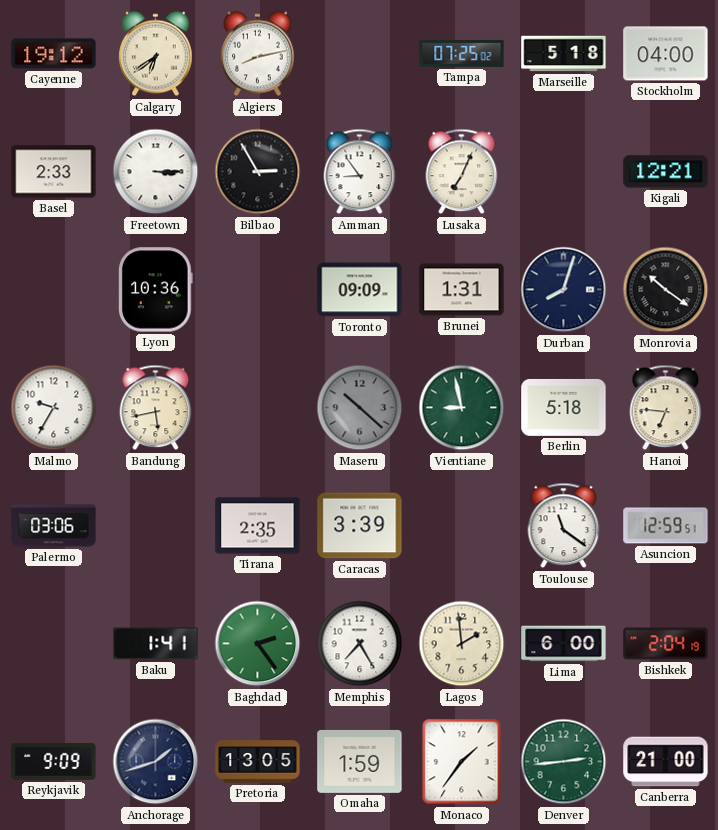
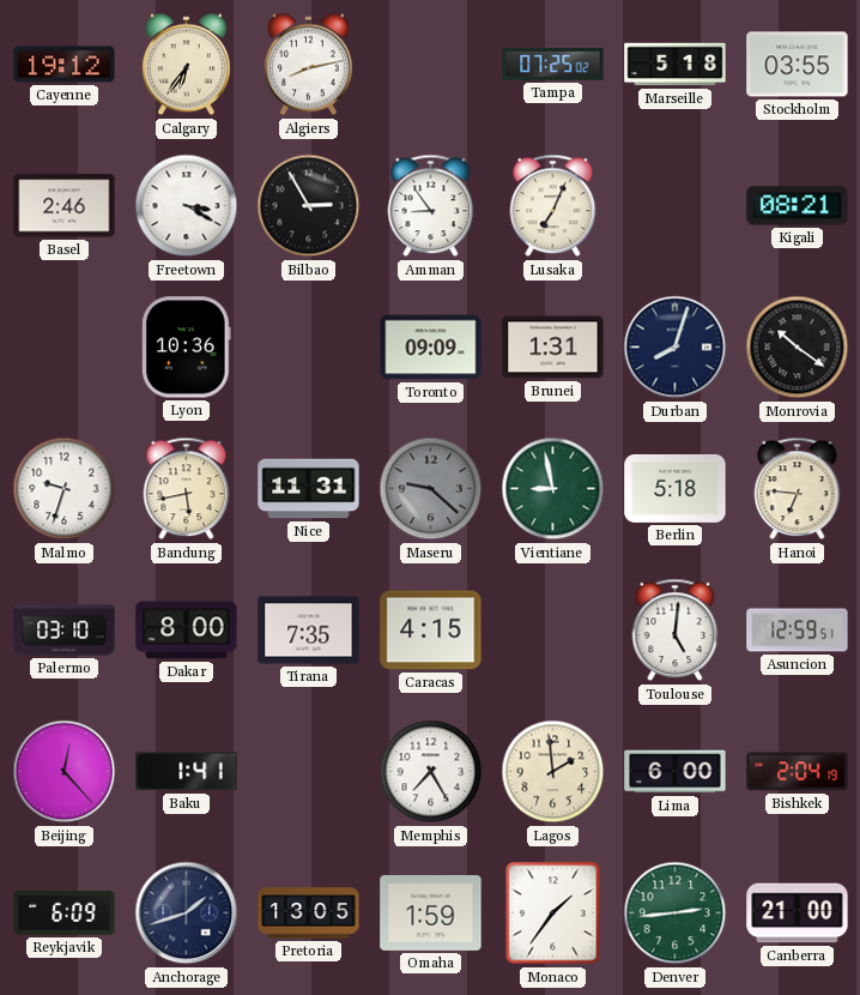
Calgary: 6:39 -> 6:36
Stockholm: 04:00 -> 03:55
Basel: 2:33 -> 2:46
Freetown: 3:15 -> 3:20
Kigali: 12:21 -> 08:21
Malmo: 9:35 -> 9:33
Nice: none -> 11:31
Maseru: 10:22 -> 9:22
Palermo: 03:06 -> 03:10
Dakar: none -> 8:00
Tirana: 2:35 -> 7:35
Caracas: 3:39 -> 4:15
Toulouse: 11:21 -> 5:01
Beijing: none -> 12:23
Baghdad: 2:24 -> none
Reykjavik: 9:09 -> 6:09
